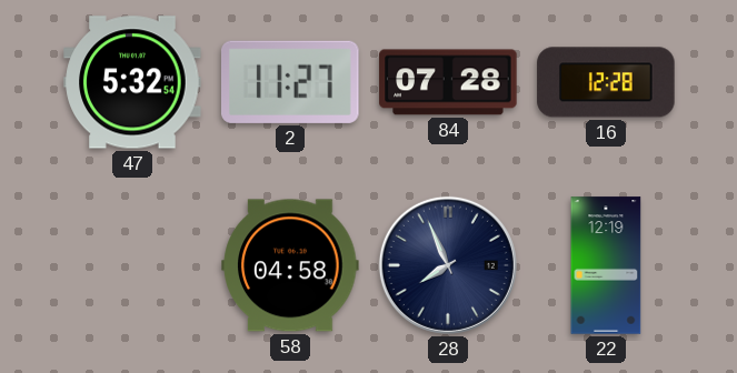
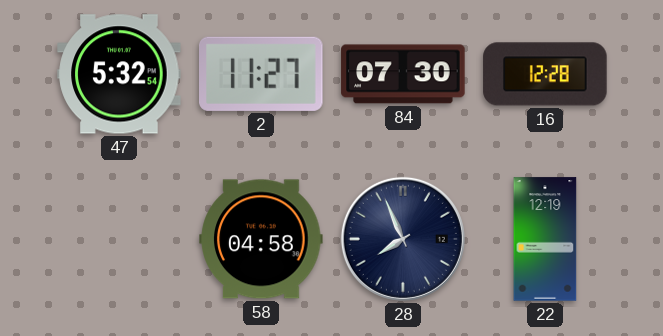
84: 07:28 -> 07:30
